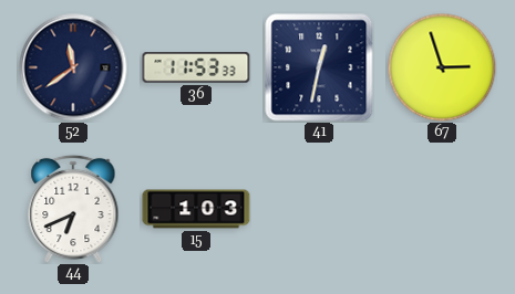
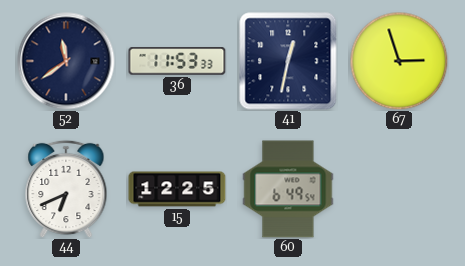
15: 1:03 -> 12:25
60: none -> 6:49
